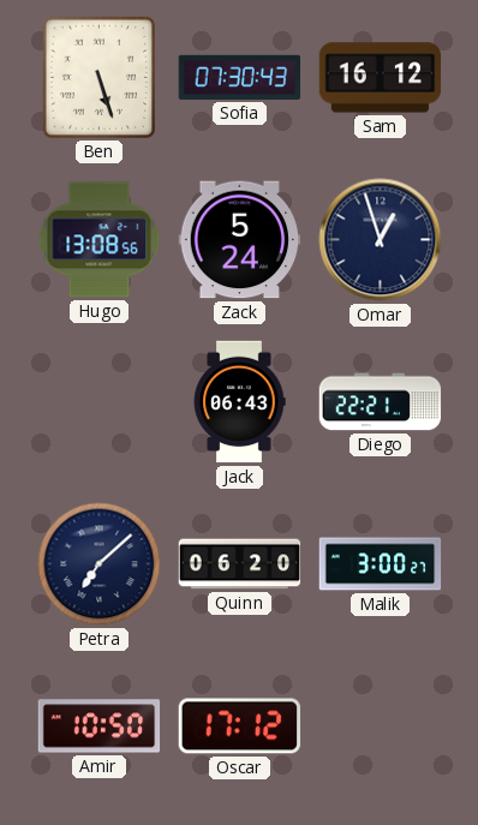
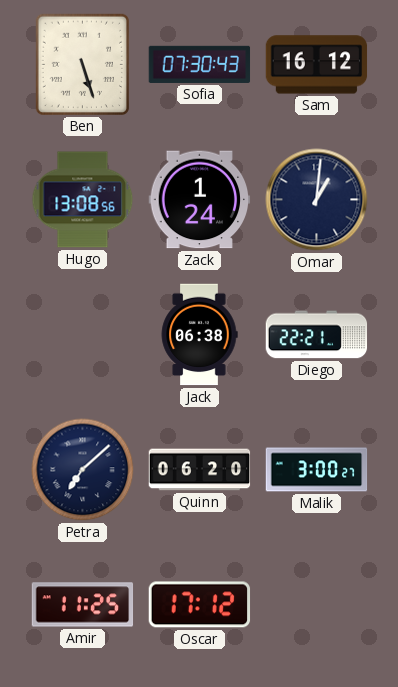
Zack: 5:24 -> 1:24
Omar: 12:57 -> 1:01
Jack: 06:43 -> 06:38
Amir: 10:50 -> 11:25
